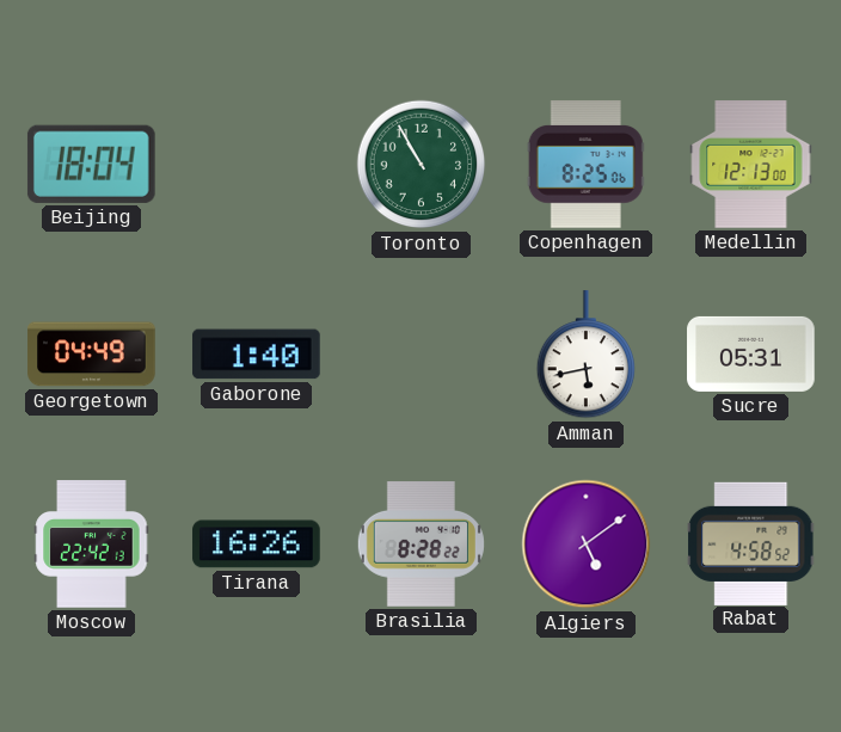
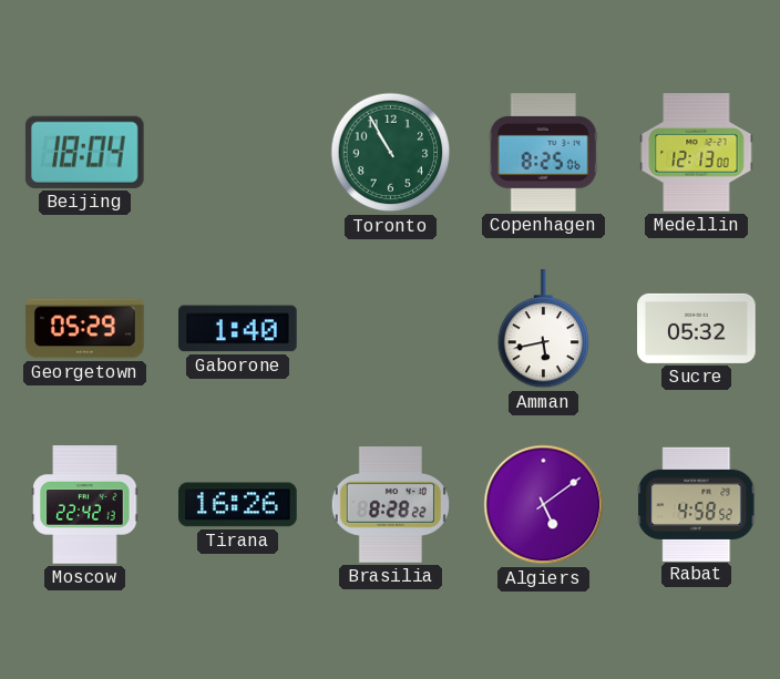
Georgetown: 04:49 -> 05:29
Sucre: 05:31 -> 05:32
